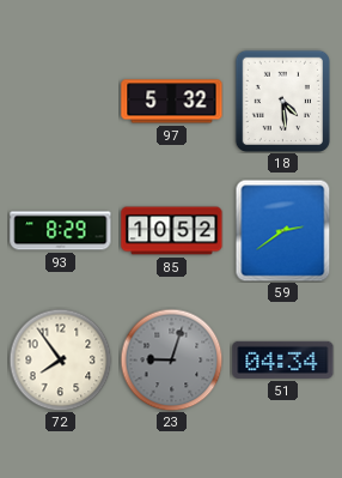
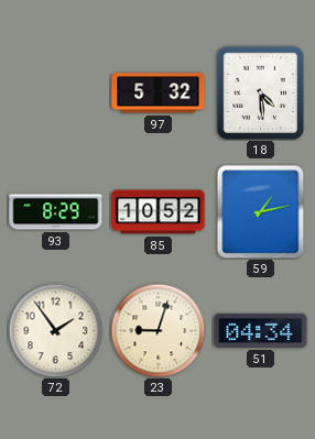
59: 2:39 -> 1:13
72: 7:54 -> 1:54
23 dial: grey -> cream
